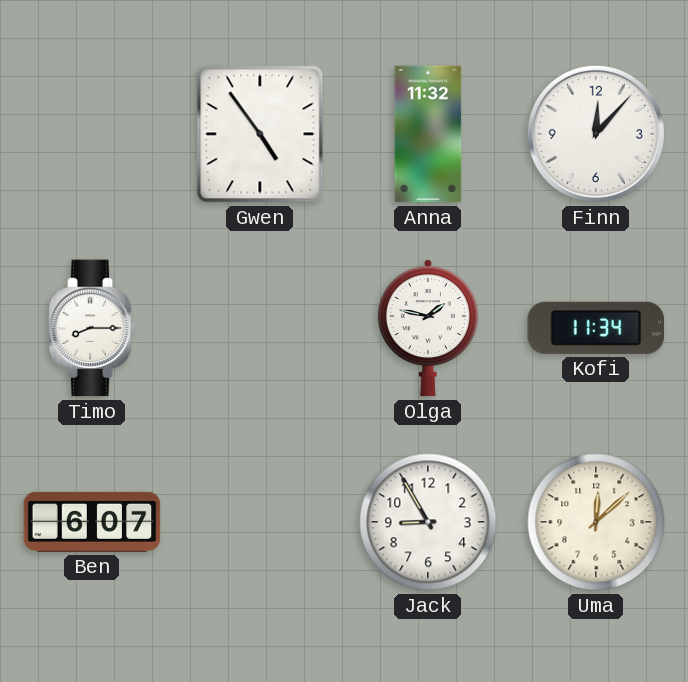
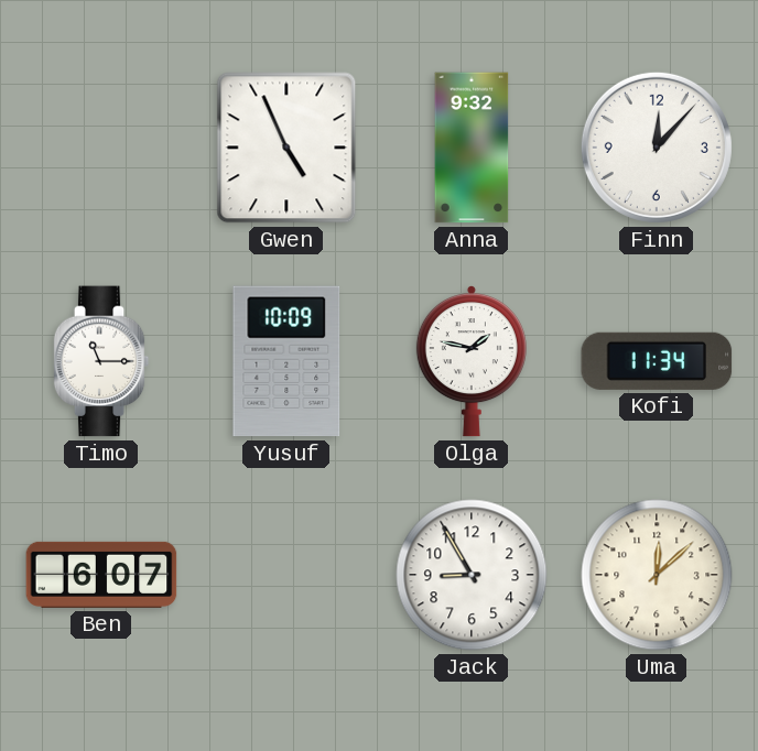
Gwen: 4:54 -> 4:56
Anna: 11:32 -> 9:32
Timo: 8:15 -> 11:15
Yusuf: none -> 10:09
